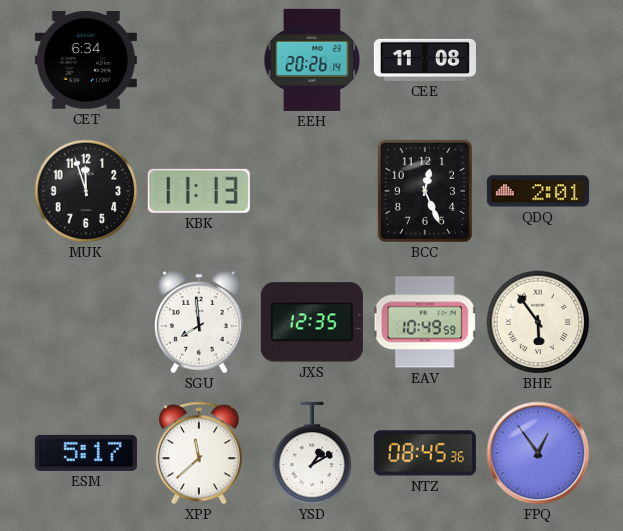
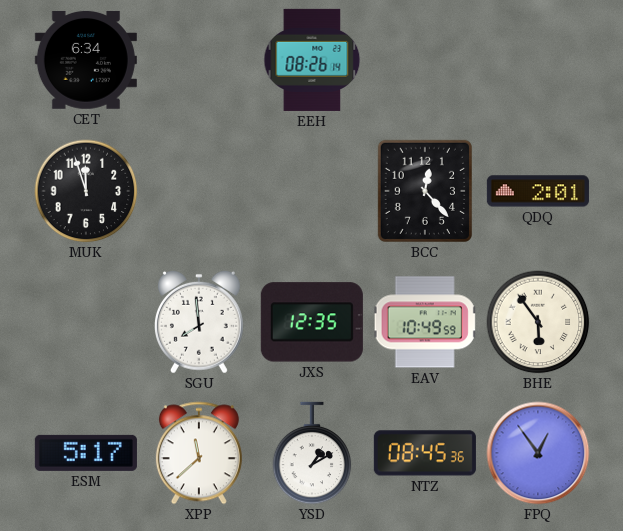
EEH: 20:26 -> 08:26
CEE: 11:08 -> none
KBK: 11:13 -> none
BCC: 12:26 -> 12:23
